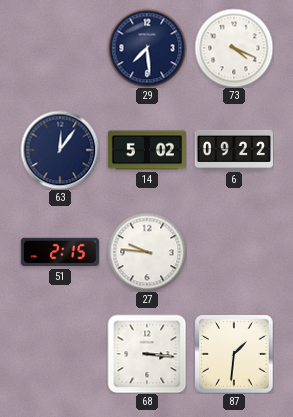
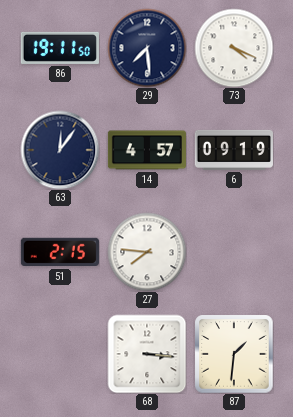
86: none -> 19:11
14: 5:02 -> 4:57
6: 09:22 -> 09:19
27: 9:46 -> 7:46
